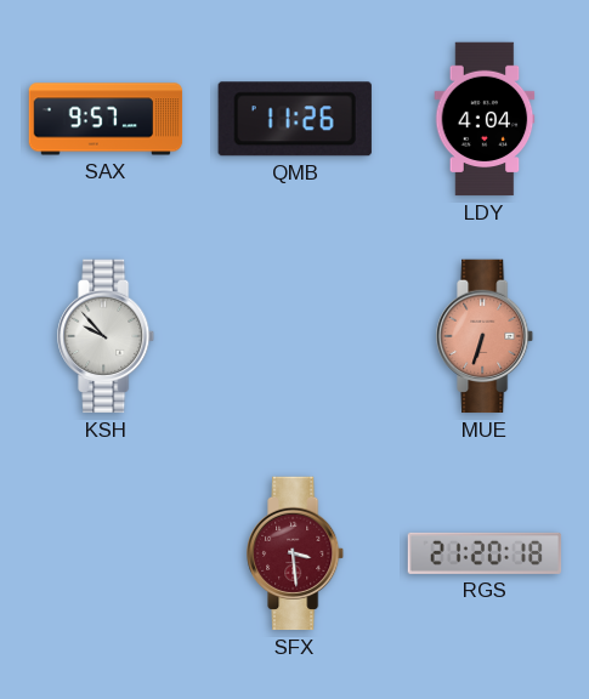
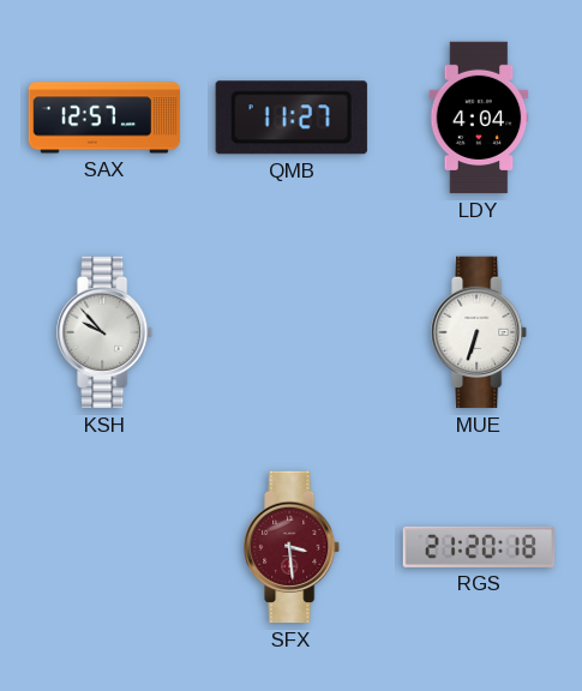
SAX: 9:57 -> 12:57
QMB: 11:26 -> 11:27
MUE dial: salmon -> white
